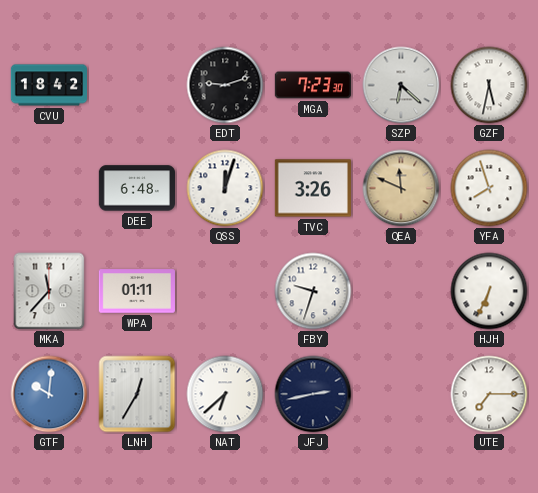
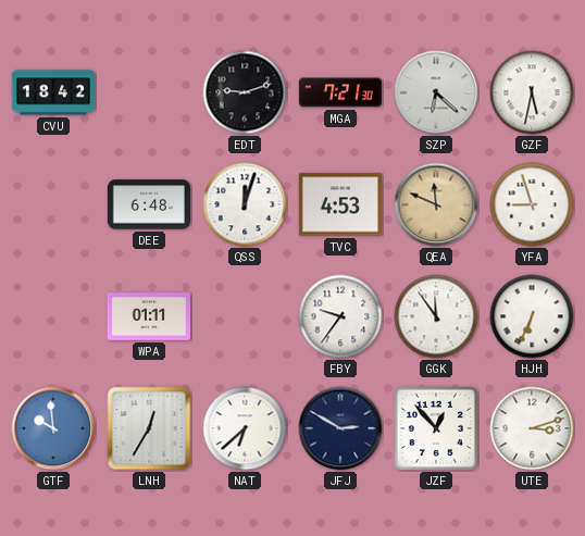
MGA: 7:23 -> 7:21
TVC: 3:26 -> 4:53
YFA: 7:57 -> 8:57
MKA: 11:37 -> none
FBY: 9:33 -> 9:36
GGK: none -> 11:54
GTF: 10:01 -> 9:59
JFJ: 2:43 -> 2:50
JZF: none -> 12:53
UTE: 7:15 -> 3:12
